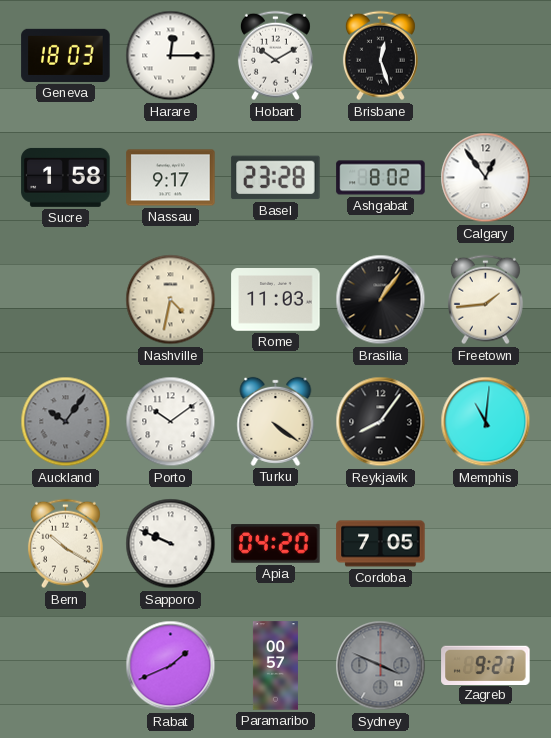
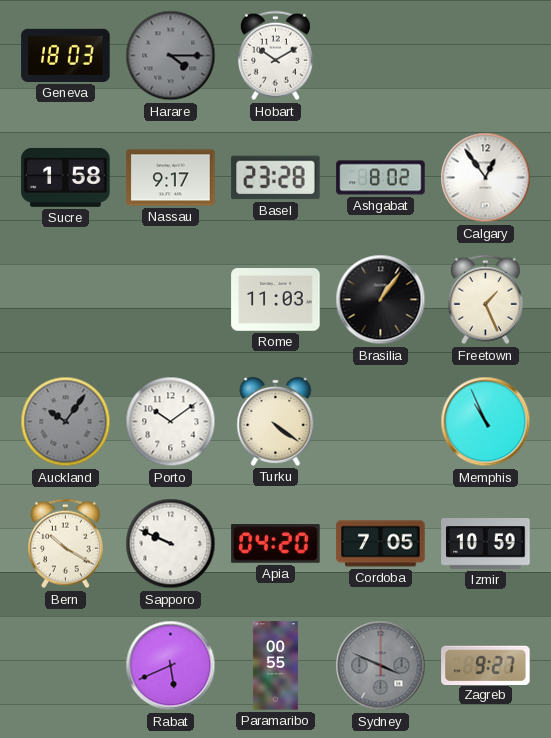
Harare: 12:15 -> 4:15
Harare dial: white -> grey
Brisbane: 12:27 -> none
Nashville: 4:32 -> none
Freetown: 1:44 -> 1:26
Reykjavik: 8:06 -> none
Memphis: 11:01 -> 10:56
Izmir: none -> 10:59
Rabat: 1:41 -> 5:41
Paramaribo: 00:57 -> 00:55
